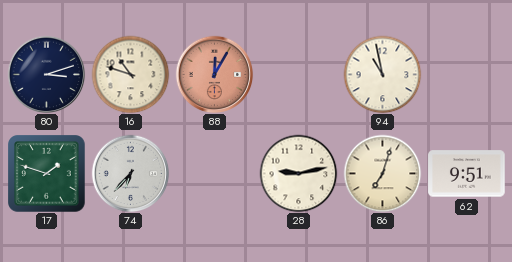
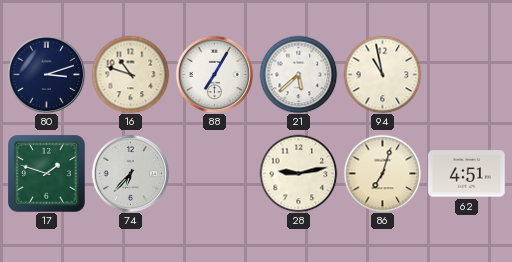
88: 12:05 -> 7:05
88 dial: salmon -> white
21: none -> 5:38
62: 9:51 -> 4:51
